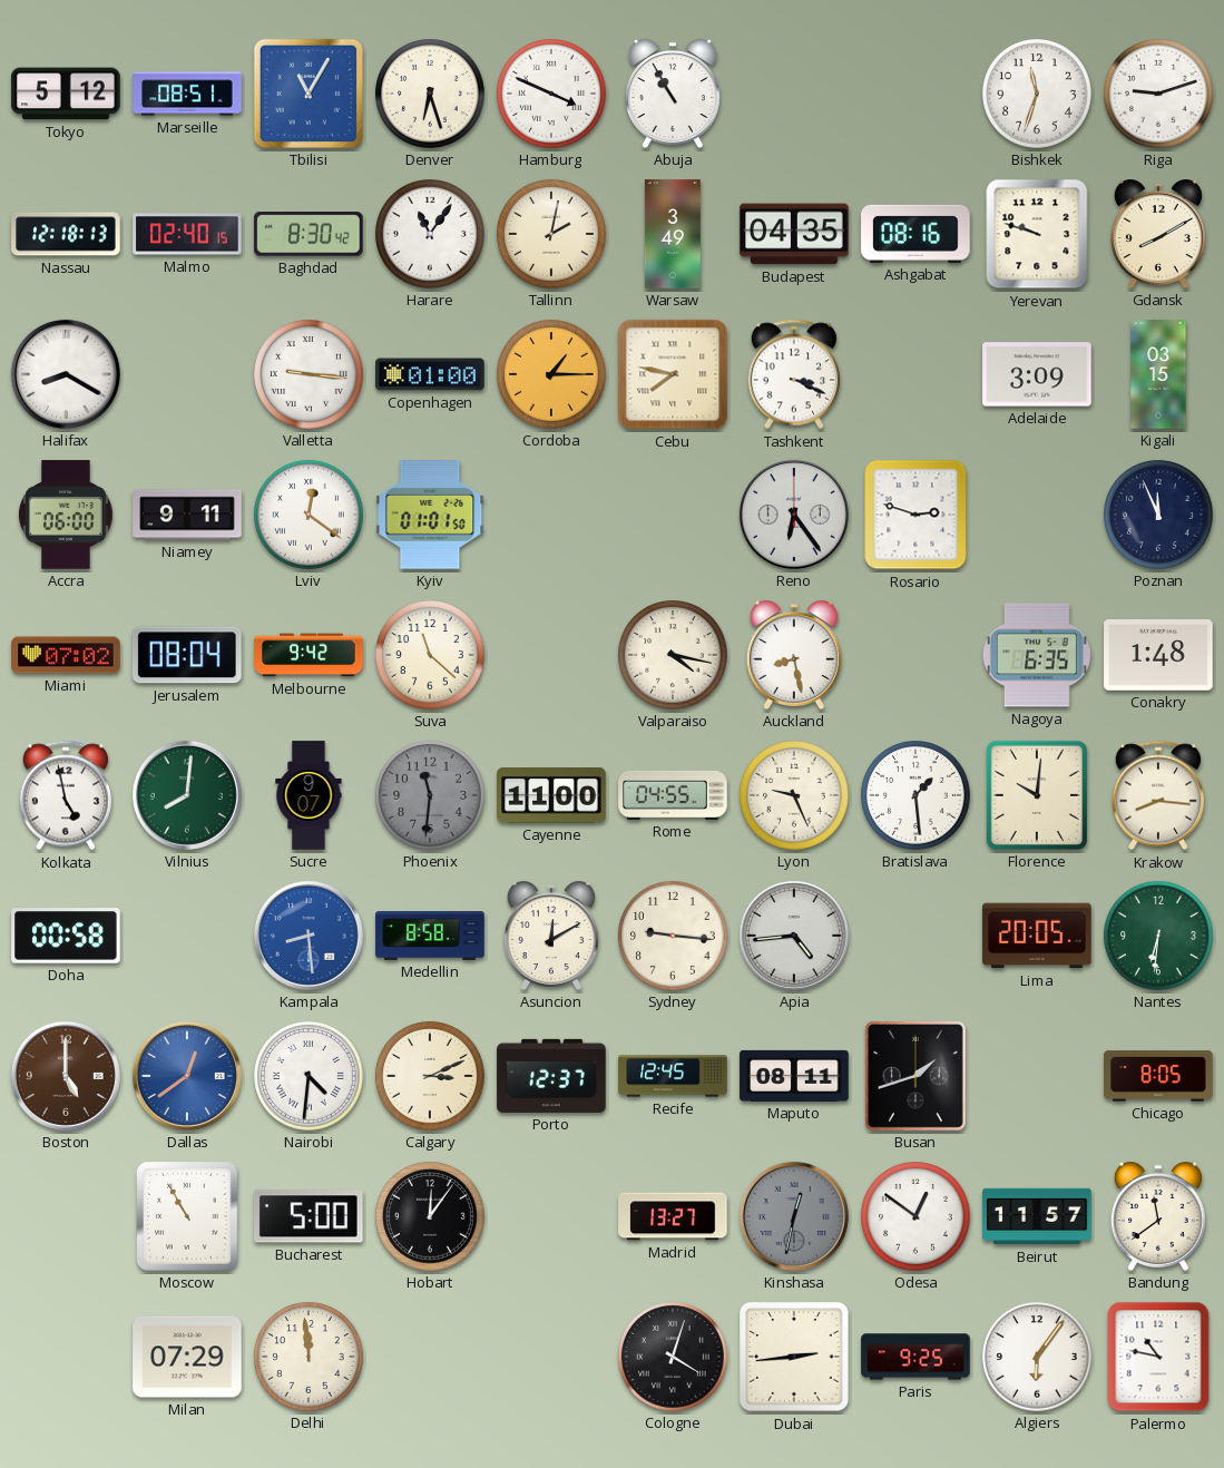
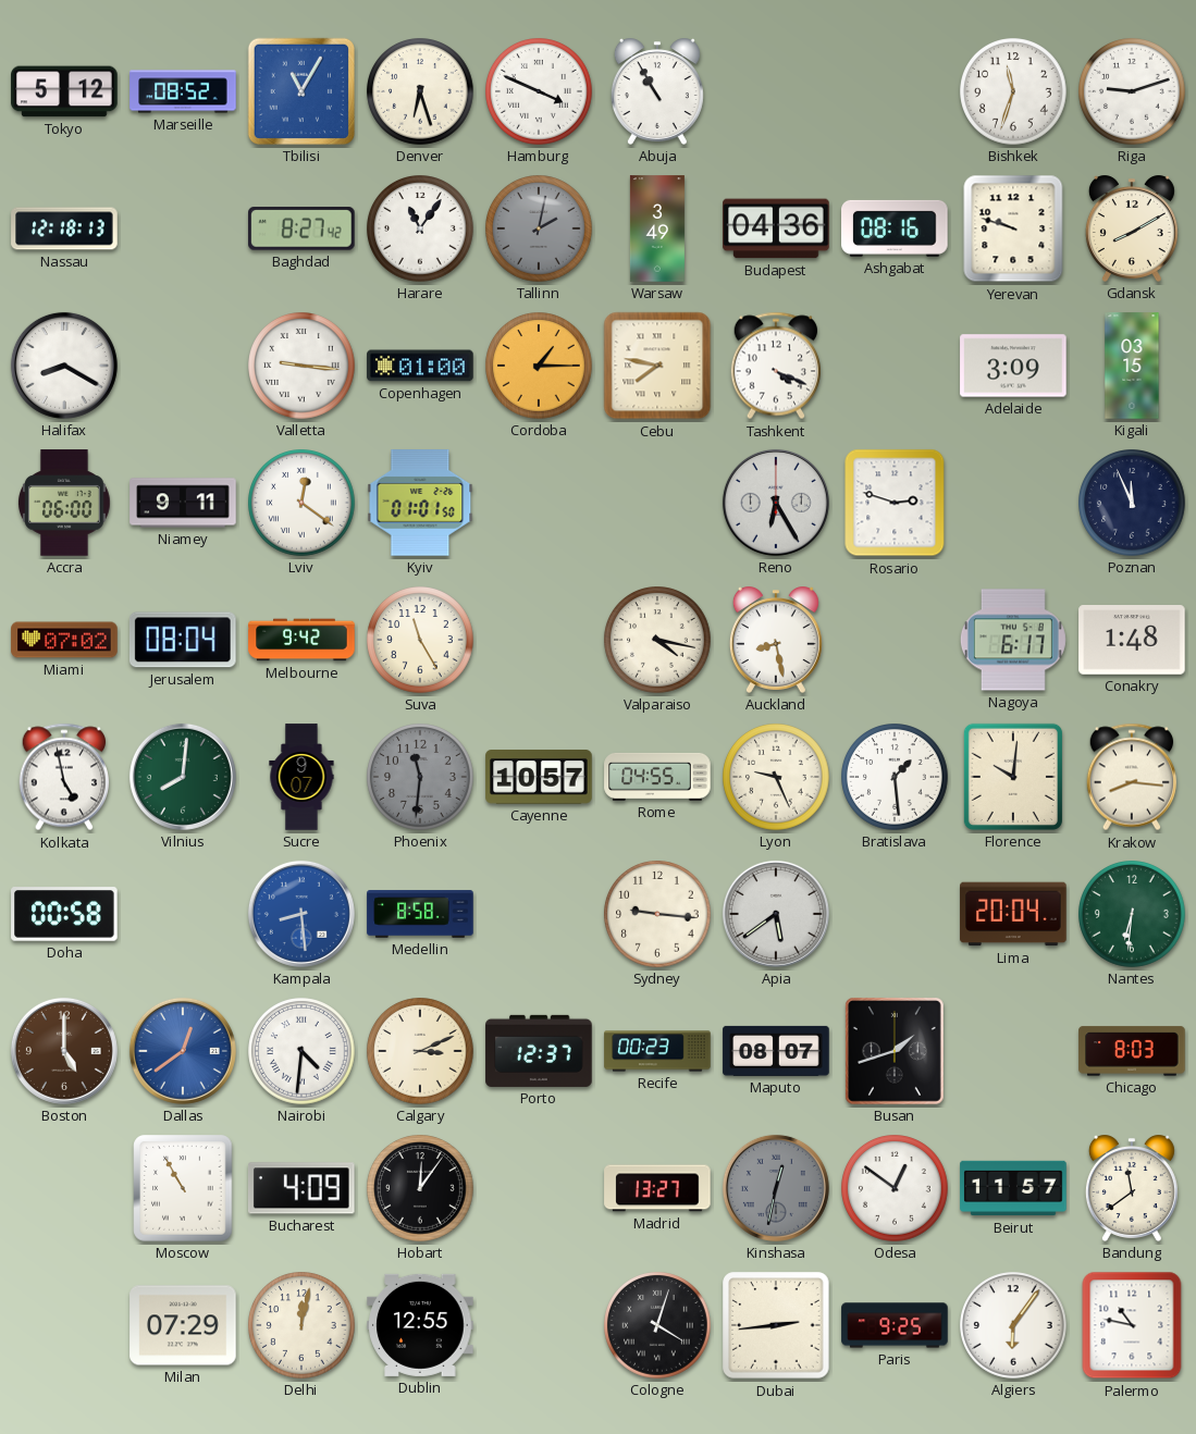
Marseille: 08:51 -> 08:52
Malmo: 02:40 -> none
Baghdad: 8:30 -> 8:27
Tallinn dial: cream -> grey
Budapest: 04:35 -> 04:36
Tashkent: 3:19 -> 4:19
Reno: 6:24 -> 6:25
Suva: 11:22 -> 11:25
Nagoya: 6:35 -> 6:17
Cayenne: 11:00 -> 10:57
Asuncion: 12:10 -> none
Apia: 4:44 -> 5:39
Lima: 20:05 -> 20:04
Recife: 12:45 -> 00:23
Maputo: 08:11 -> 08:07
Chicago: 8:05 -> 8:03
Bucharest: 5:00 -> 4:09
Delhi: 11:59 -> 12:02
Dublin: none -> 12:55
